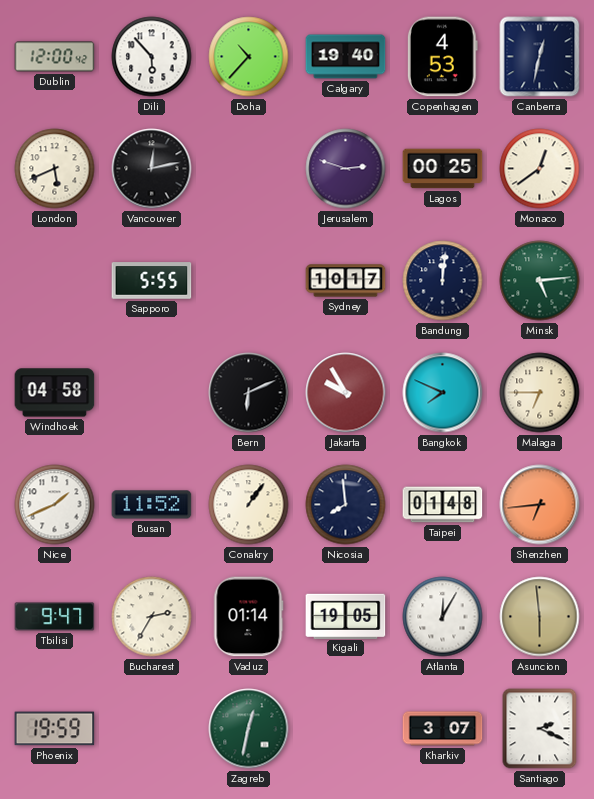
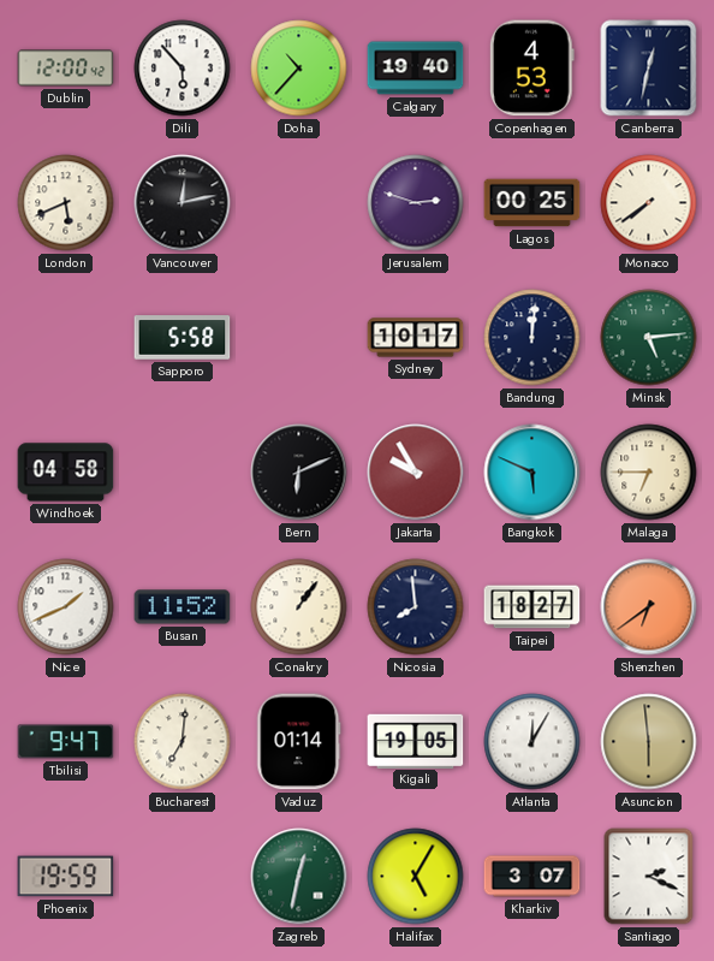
Monaco: 12:39 -> 7:39
Sapporo: 5:55 -> 5:58
Bangkok: 7:49 -> 5:49
Taipei: 01:48 -> 18:27
Shenzhen: 6:44 -> 6:39
Bucharest: 2:35 -> 7:01
Halifax: none -> 5:05
